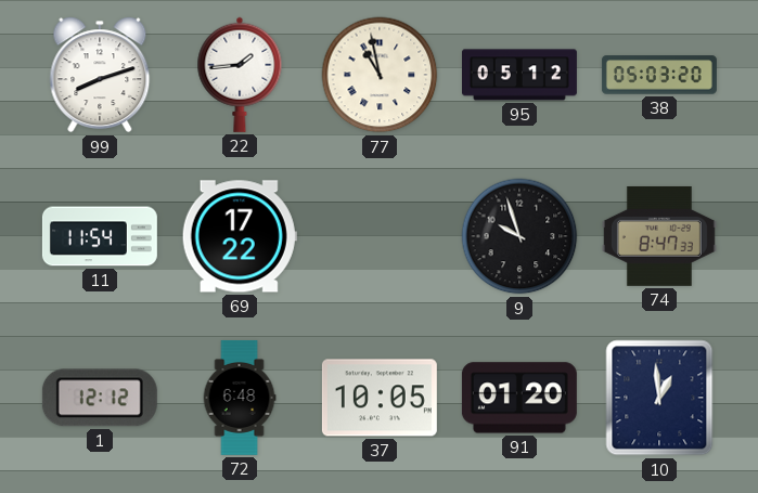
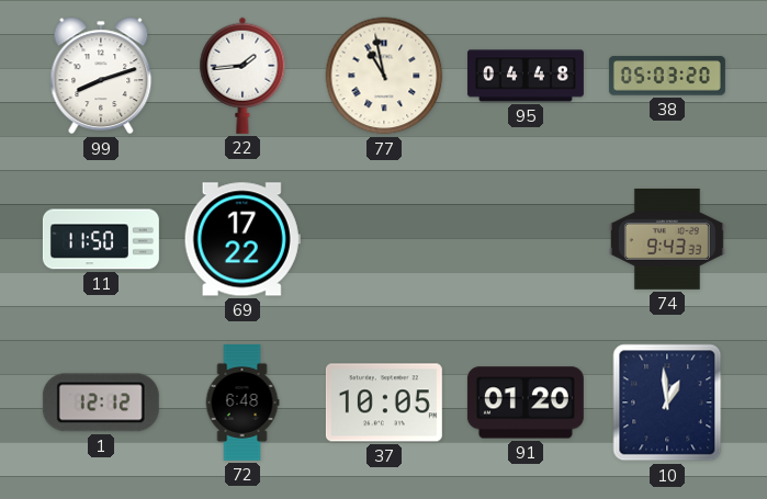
95: 05:12 -> 04:48
11: 11:54 -> 11:50
9: 9:57 -> none
74: 8:47 -> 9:43
